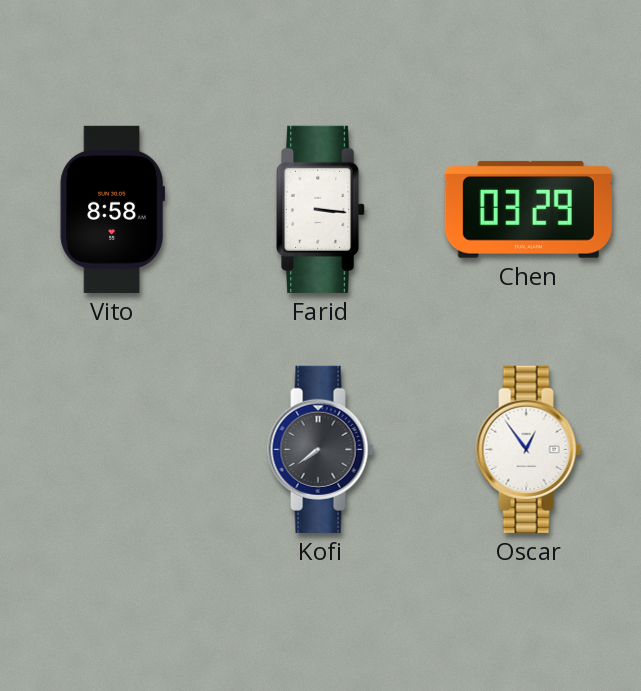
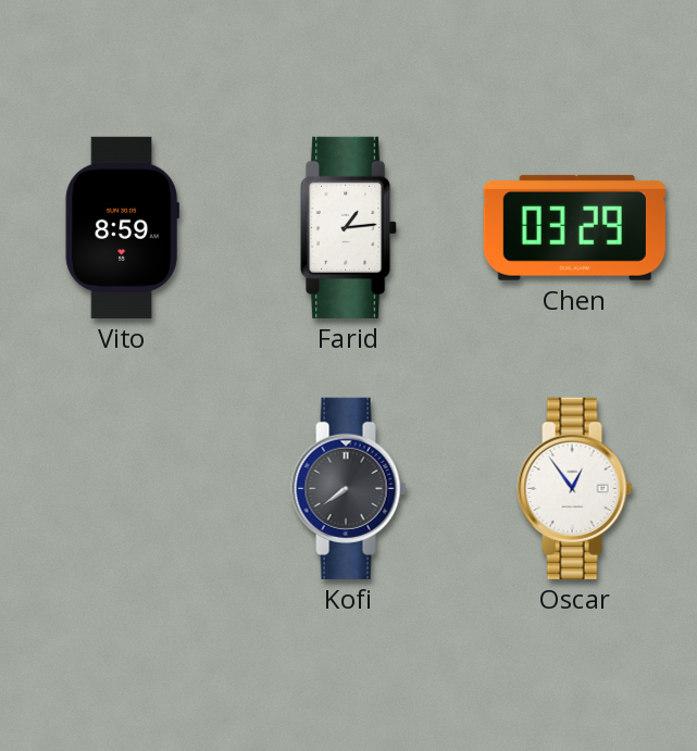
Vito: 8:58 -> 8:59
Farid: 3:16 -> 1:14
